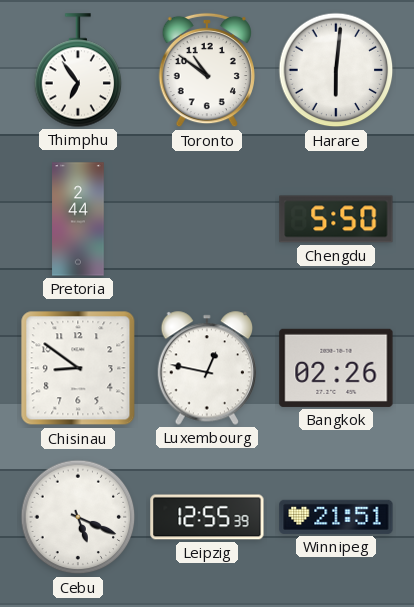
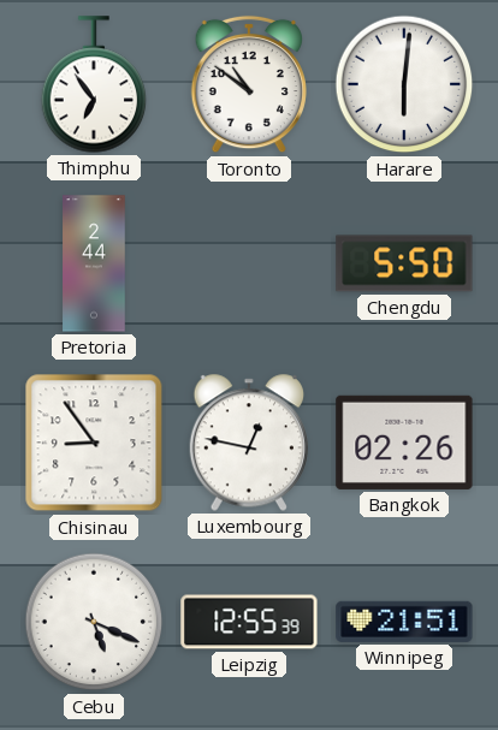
Chisinau: 8:51 -> 8:54
